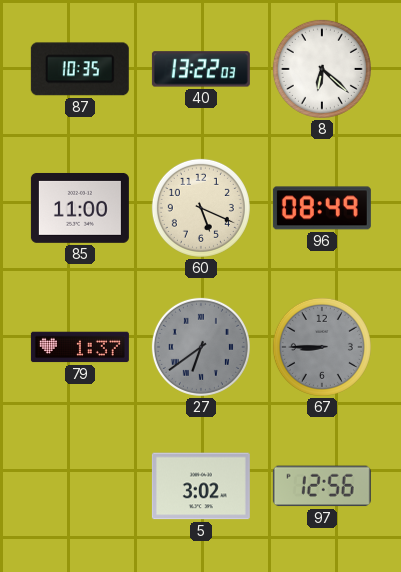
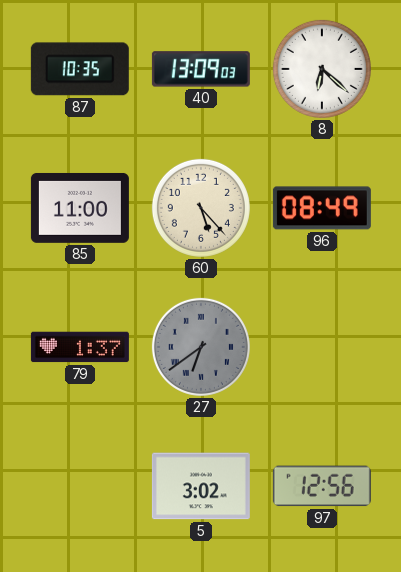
40: 13:22 -> 13:09
60: 5:19 -> 5:23
67: 8:45 -> none
